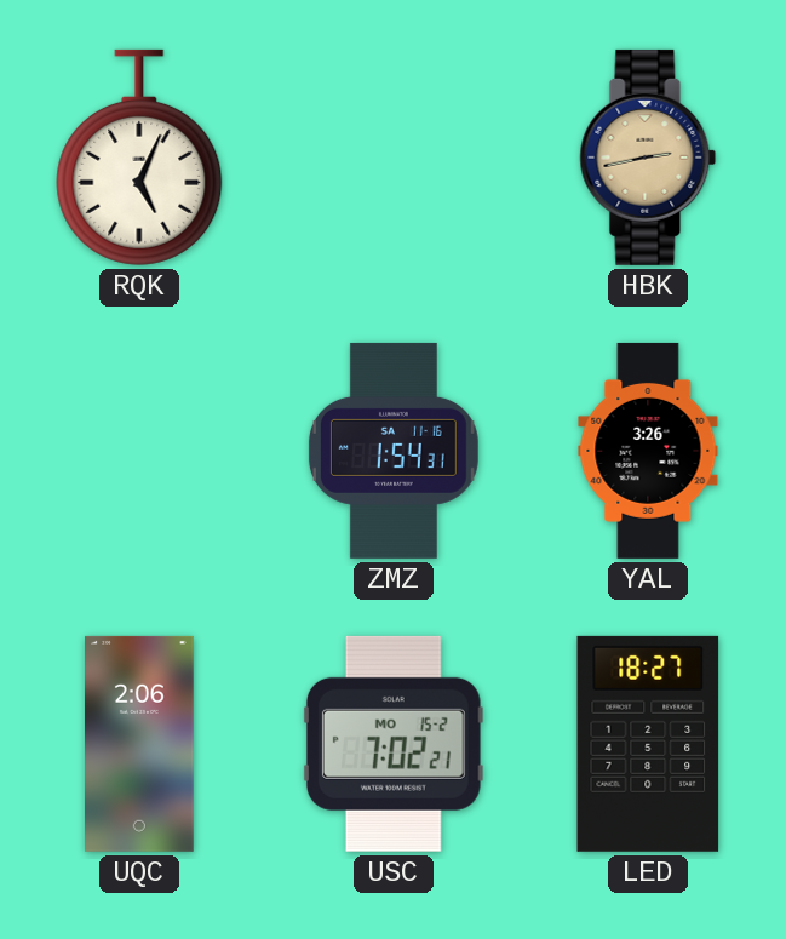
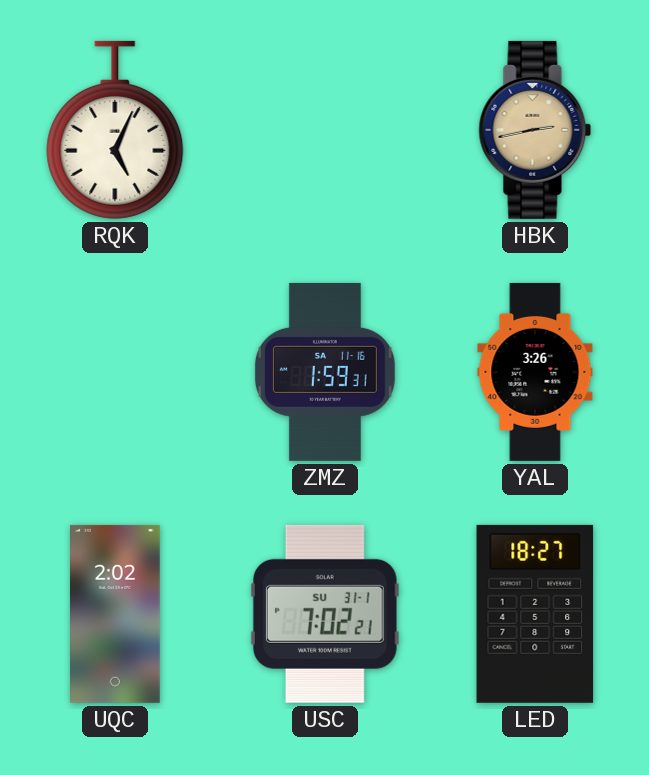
ZMZ: 1:54 -> 1:59
UQC: 2:06 -> 2:02
USC date: MO 15-2 -> SU 31-1
